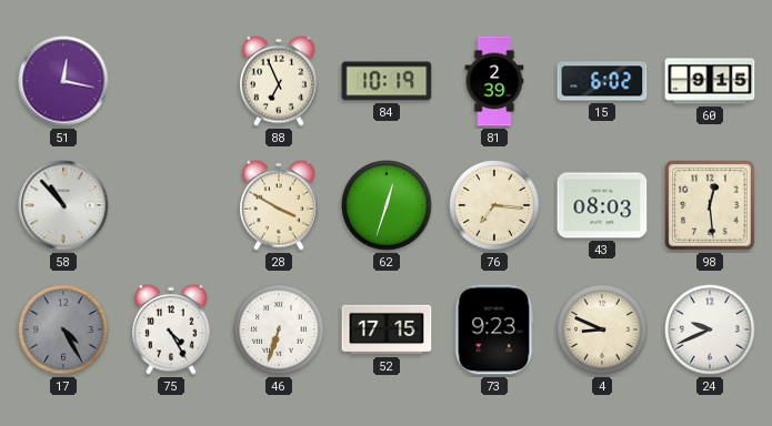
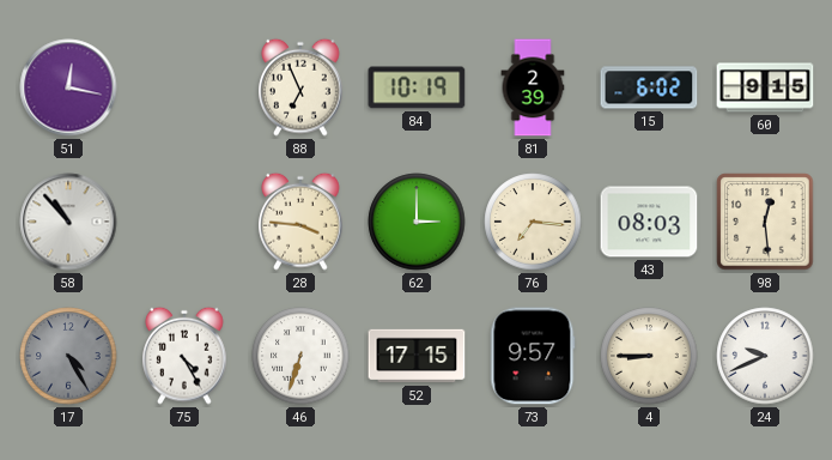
28: 3:50 -> 3:46
62: 12:33 -> 3:00
73: 9:23 -> 9:57
4: 8:49 -> 8:45
